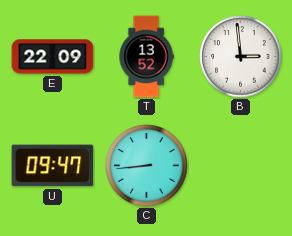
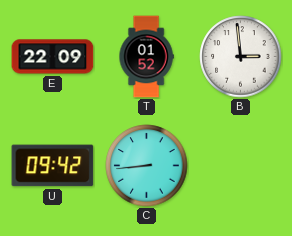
T: 13:52 -> 01:52
U: 09:47 -> 09:42
